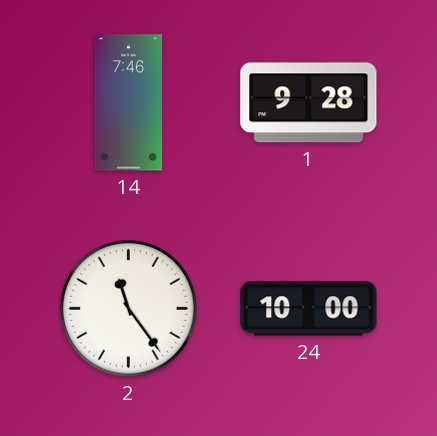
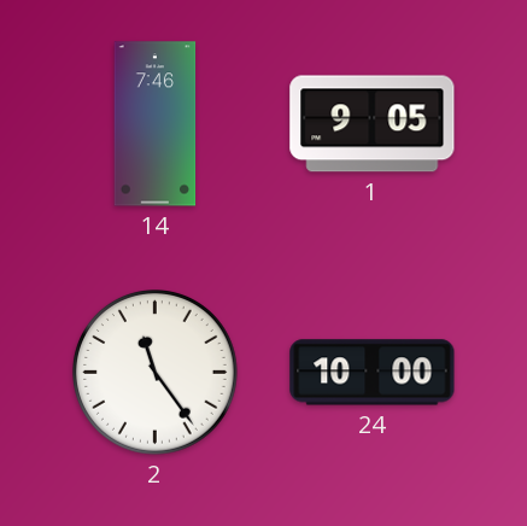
1: 9:28 -> 9:05
